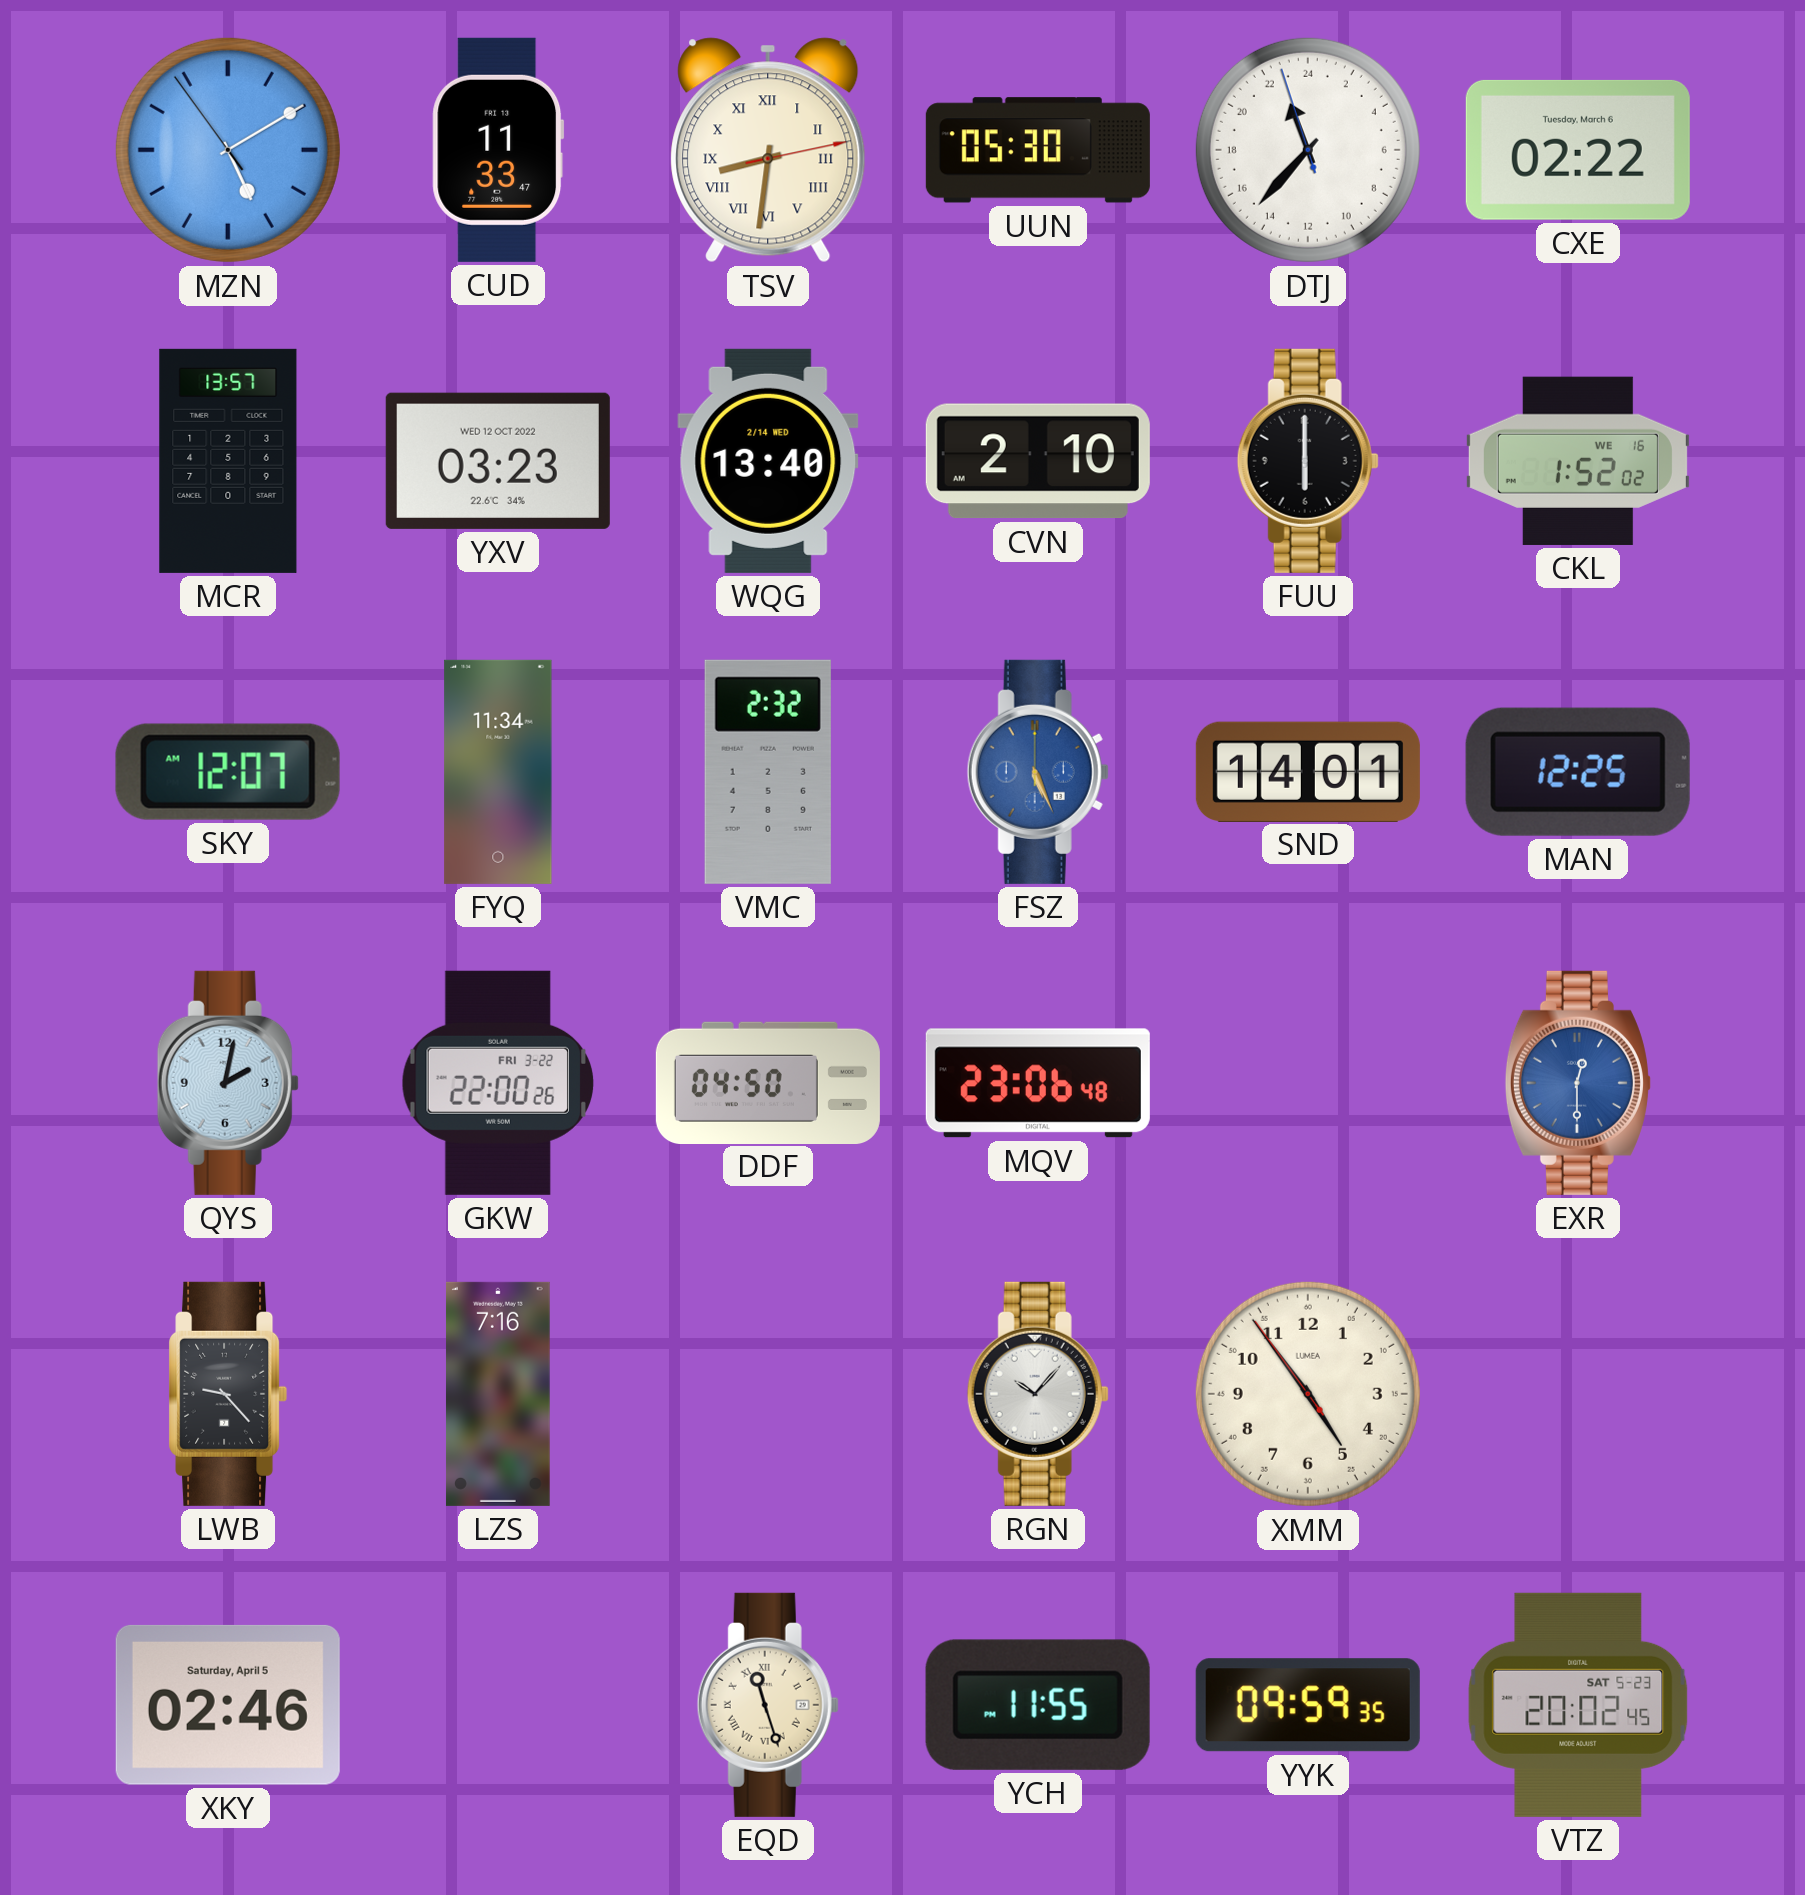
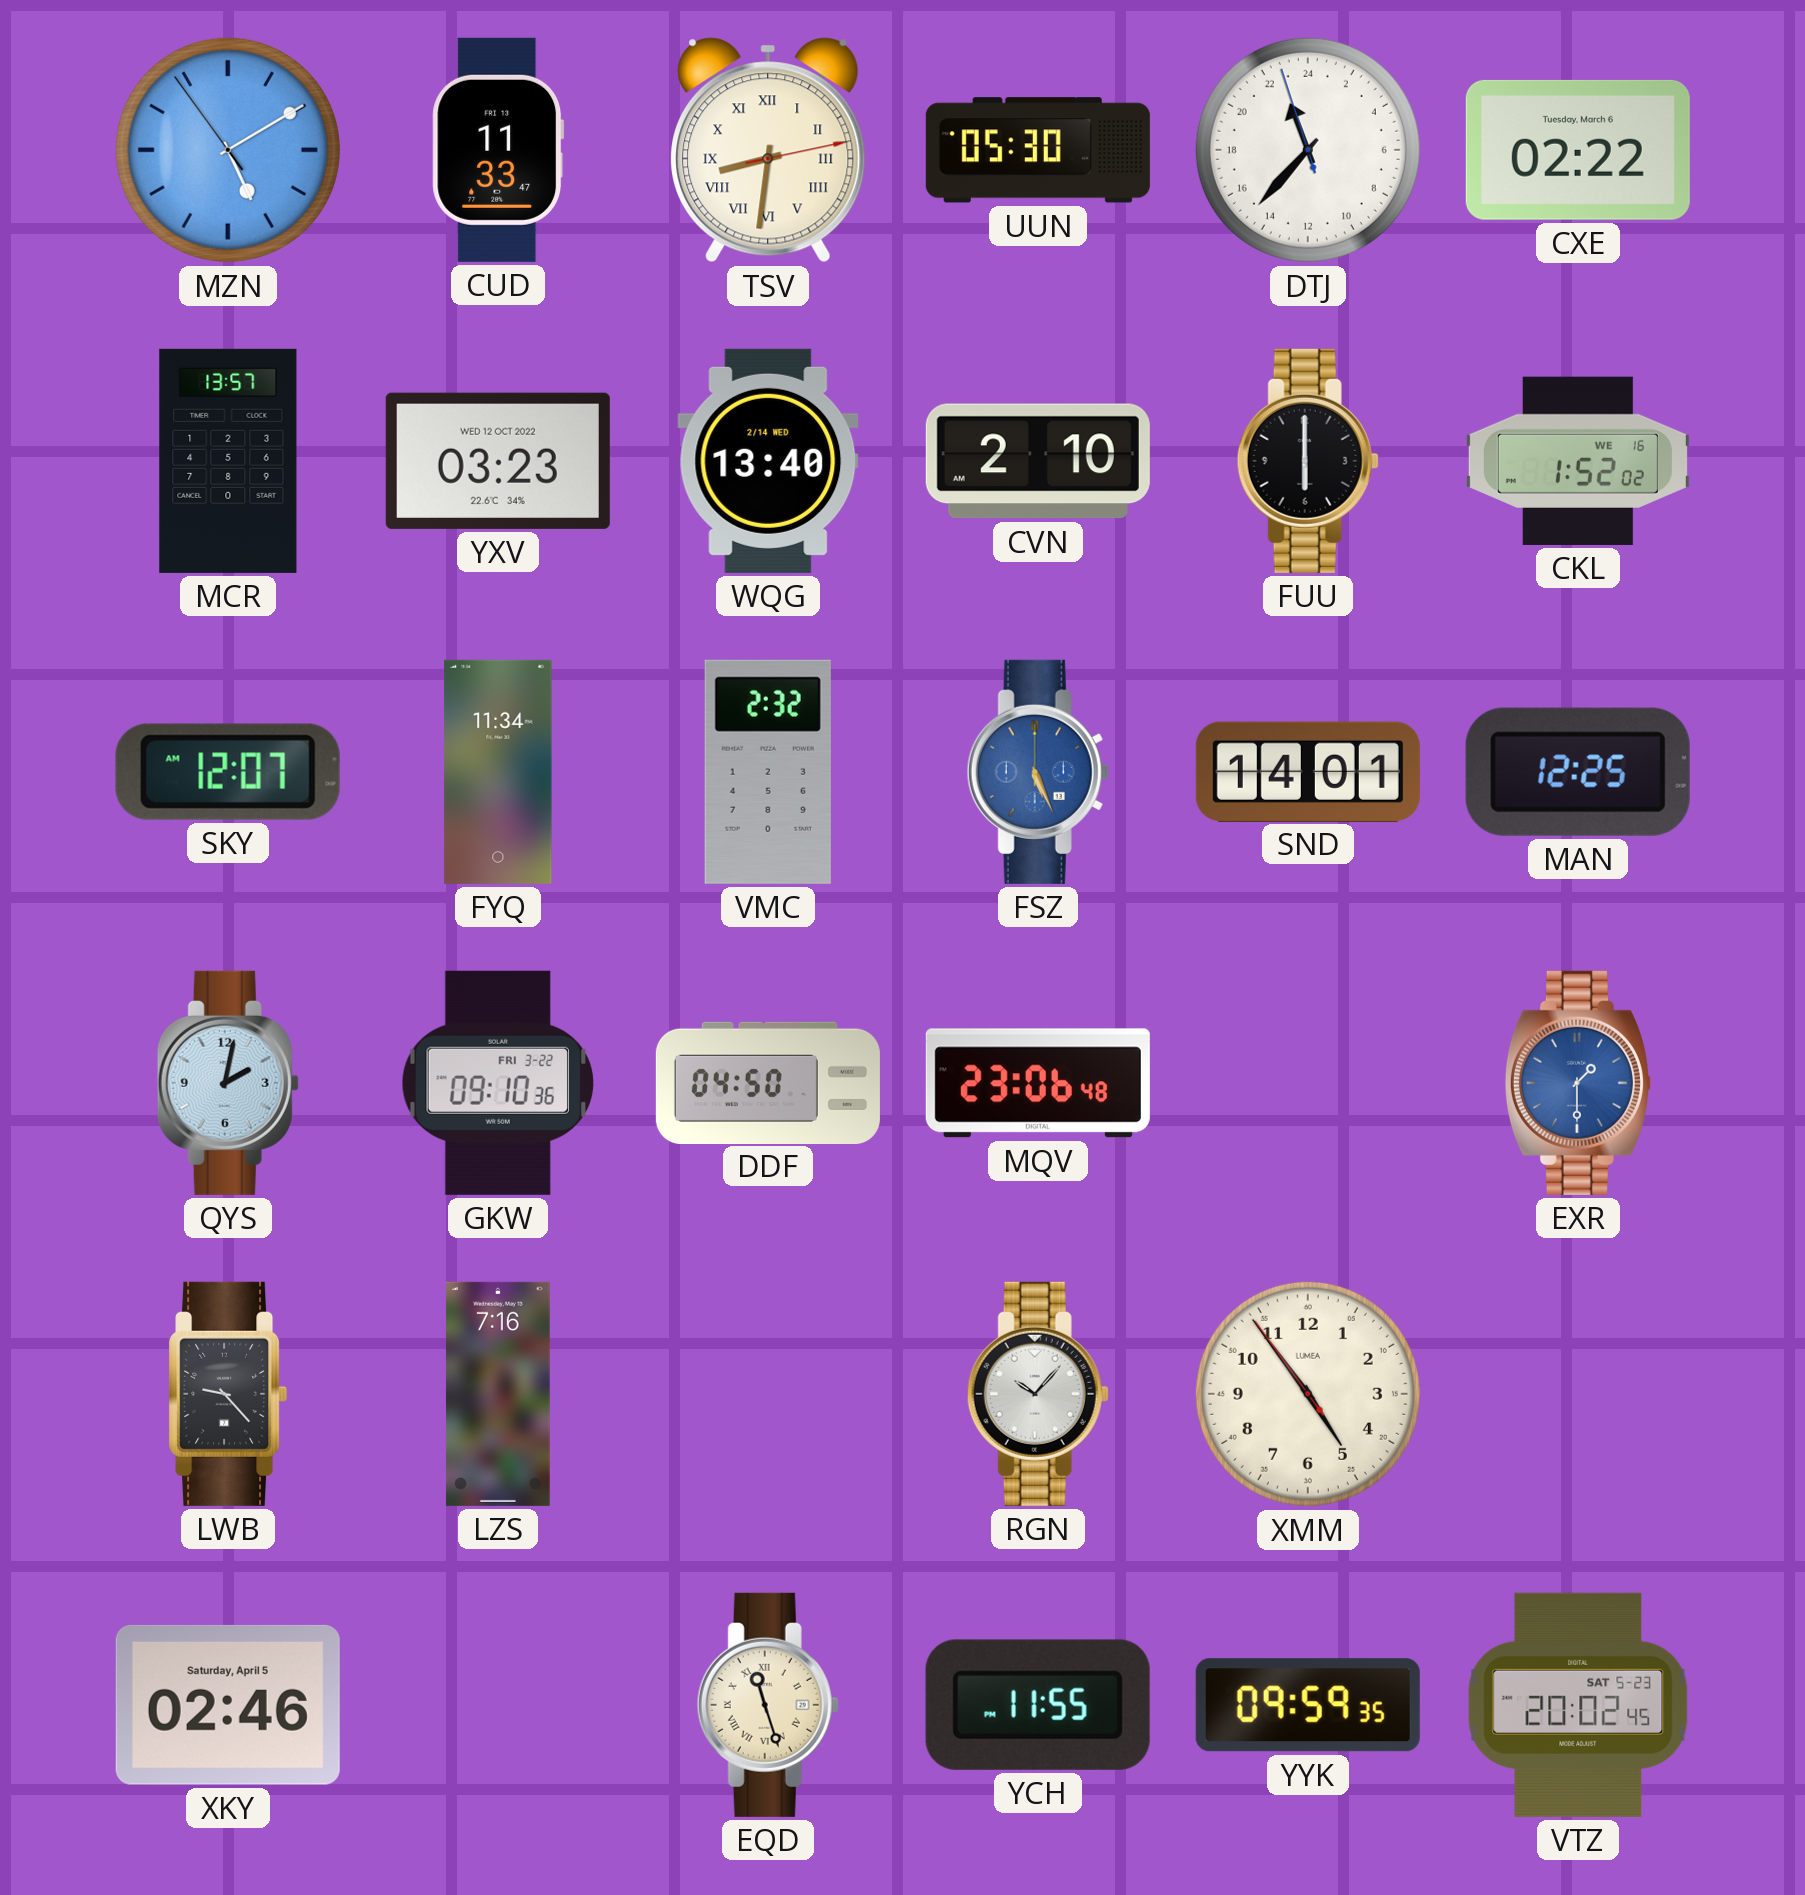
GKW: 22:00 -> 09:10
EXR: 12:30 -> 1:30
